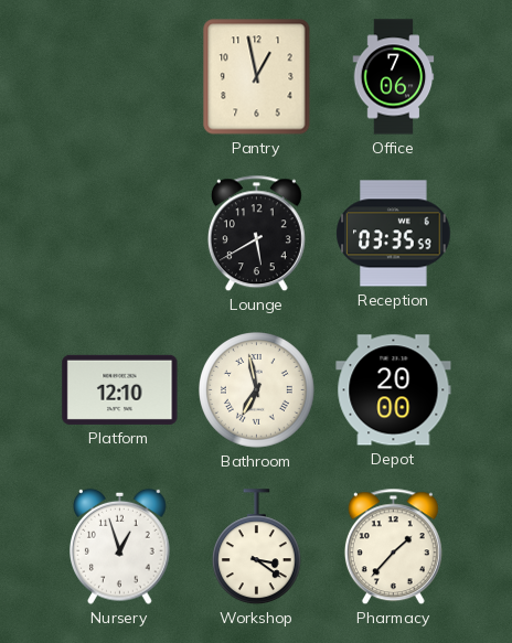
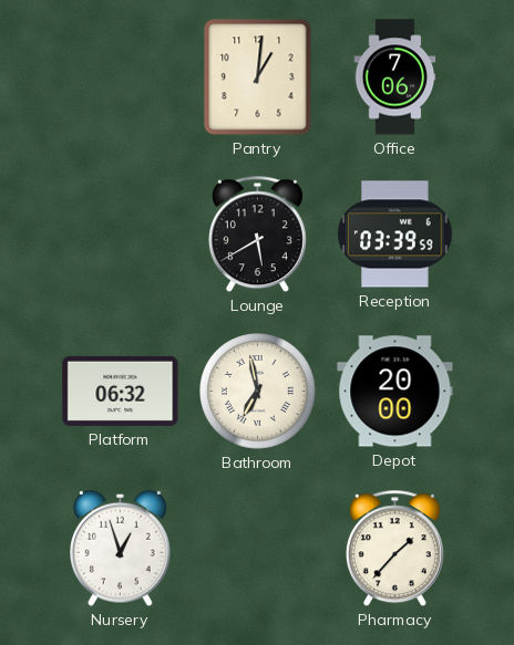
Pantry: 12:58 -> 1:01
Reception: 03:35 -> 03:39
Platform: 12:10 -> 06:32
Workshop: 3:21 -> none
